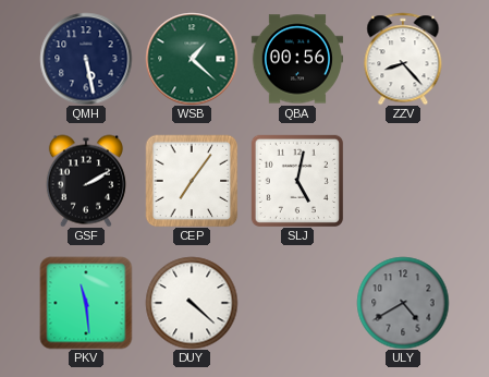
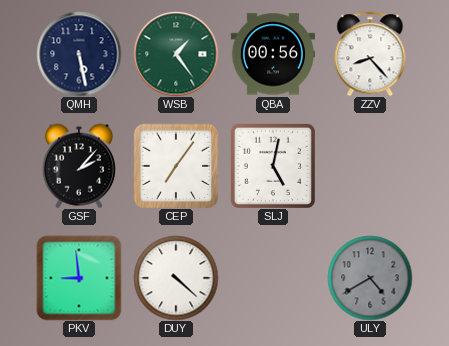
WSB: 1:22 -> 1:24
GSF: 2:10 -> 2:07
PKV: 11:29 -> 8:59
